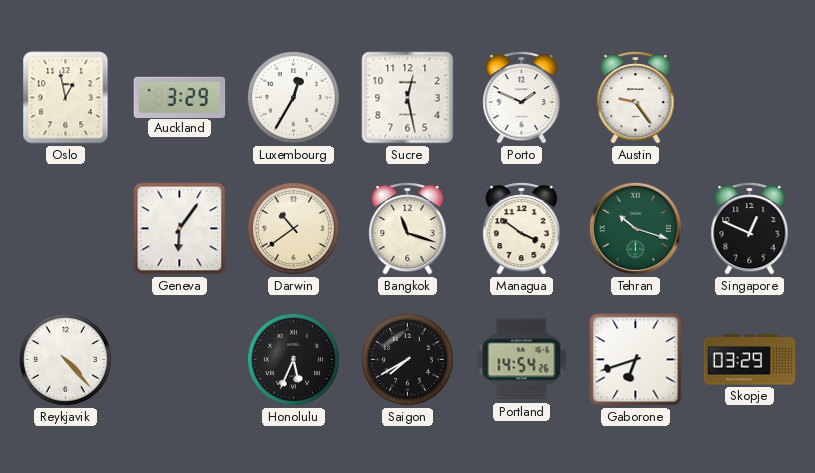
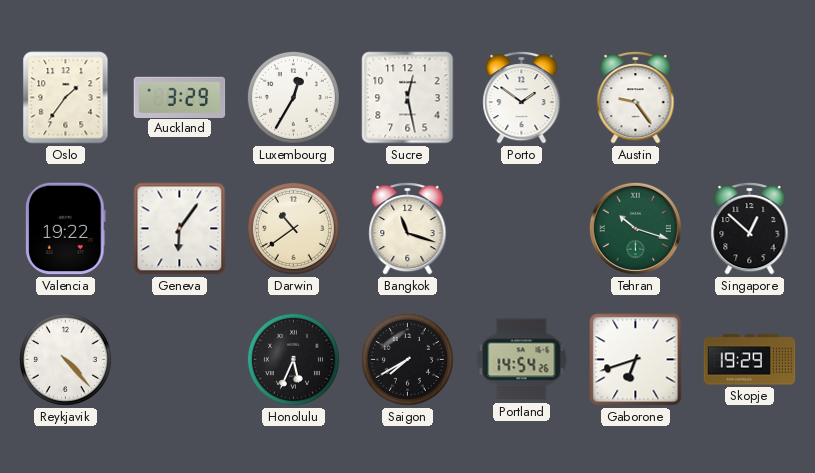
Oslo: 12:58 -> 1:36
Porto: 1:49 -> 1:51
Valencia: none -> 19:22
Managua: 3:51 -> none
Singapore: 12:49 -> 12:52
Skopje: 03:29 -> 19:29
